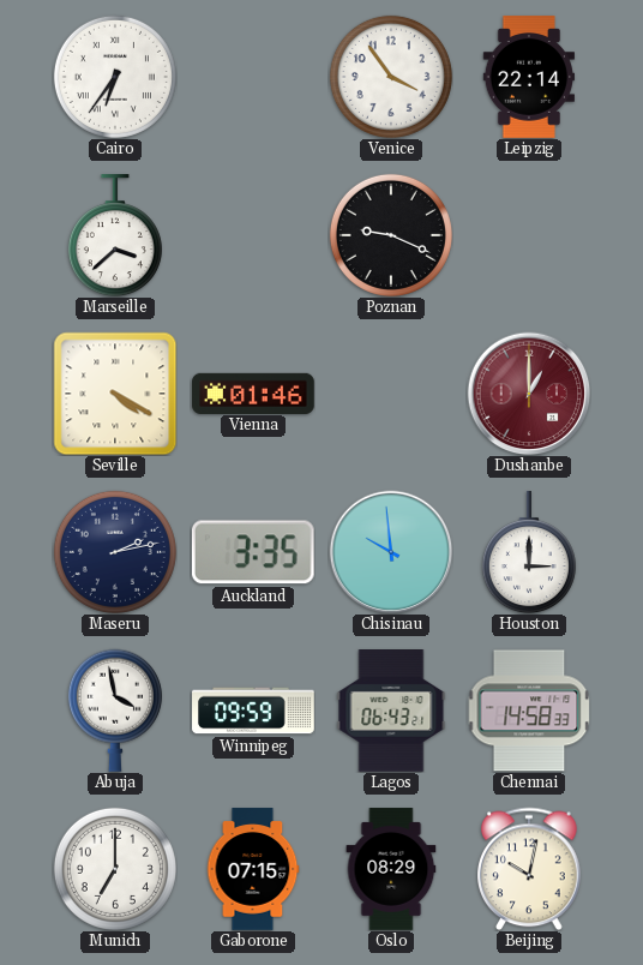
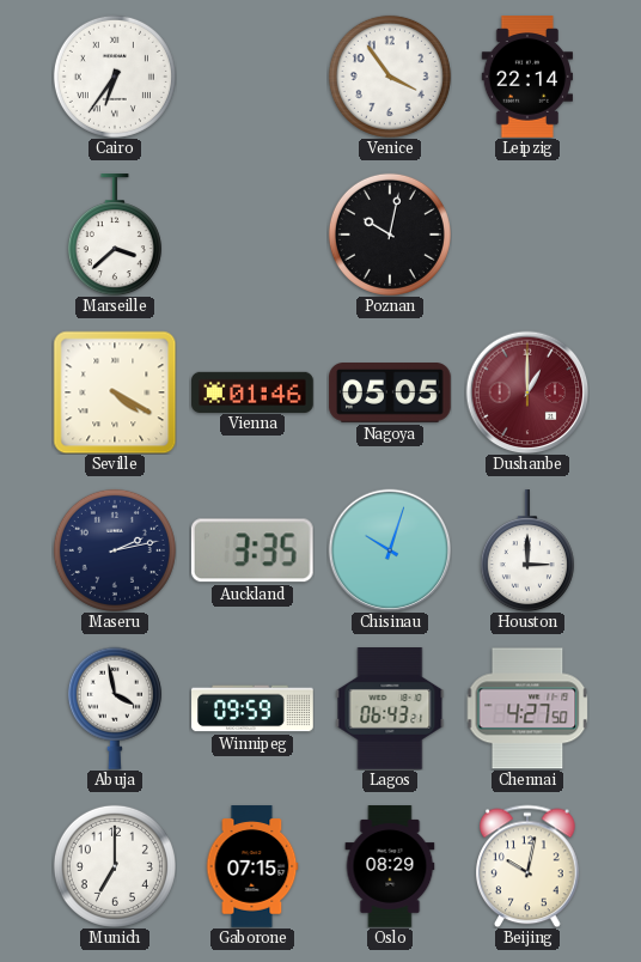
Poznan: 9:19 -> 10:02
Nagoya: none -> 05:05
Chisinau: 9:59 -> 10:03
Chennai: 14:58 -> 4:27
